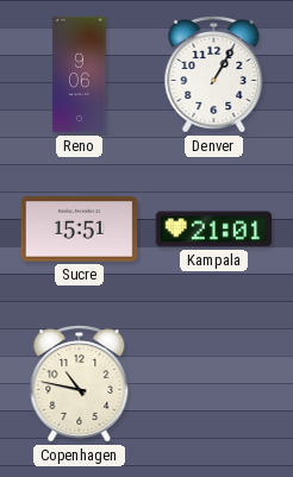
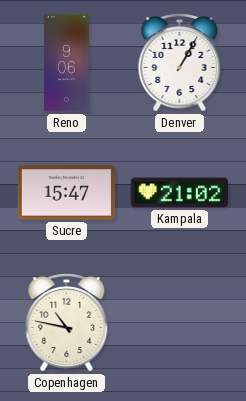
Sucre: 15:51 -> 15:47
Kampala: 21:01 -> 21:02
